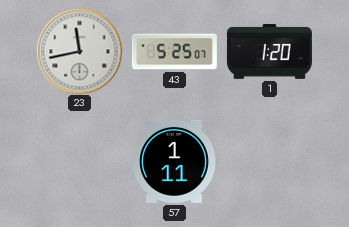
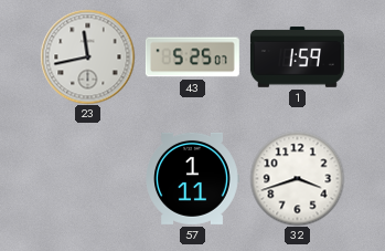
1: 1:20 -> 1:59
32: none -> 3:42
